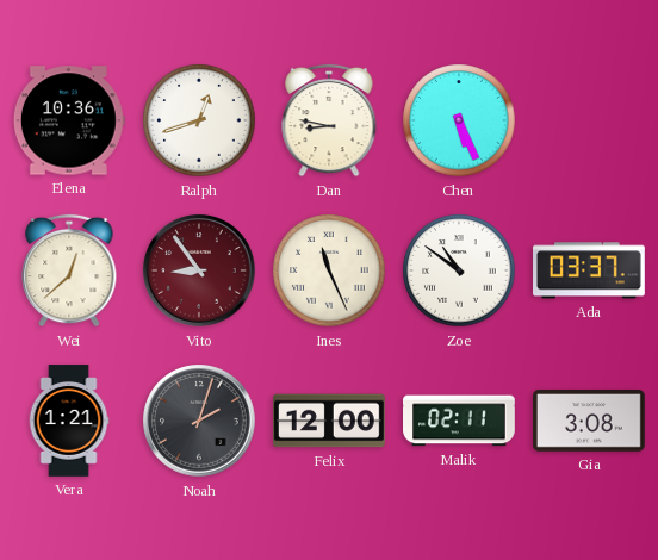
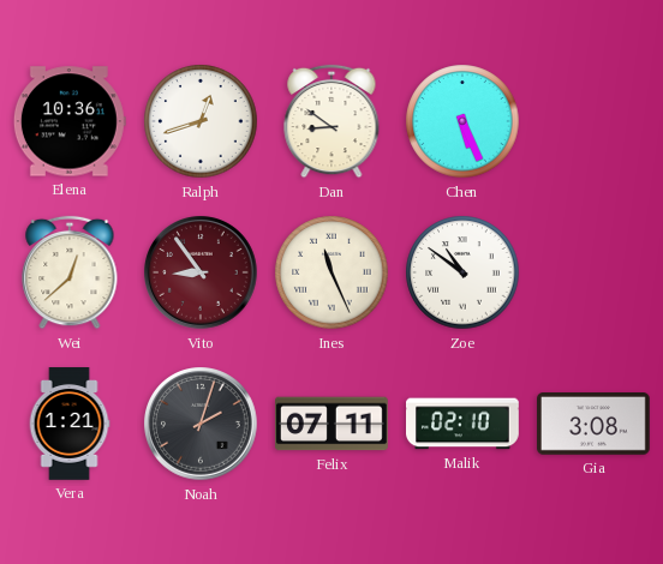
Dan: 8:47 -> 8:51
Ada: 03:37 -> none
Felix: 12:00 -> 07:11
Malik: 02:11 -> 02:10
